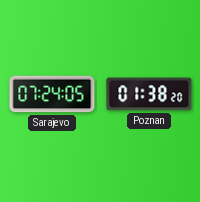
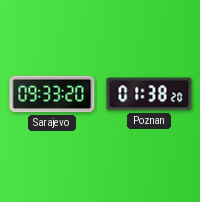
Sarajevo: 07:24 -> 09:33
